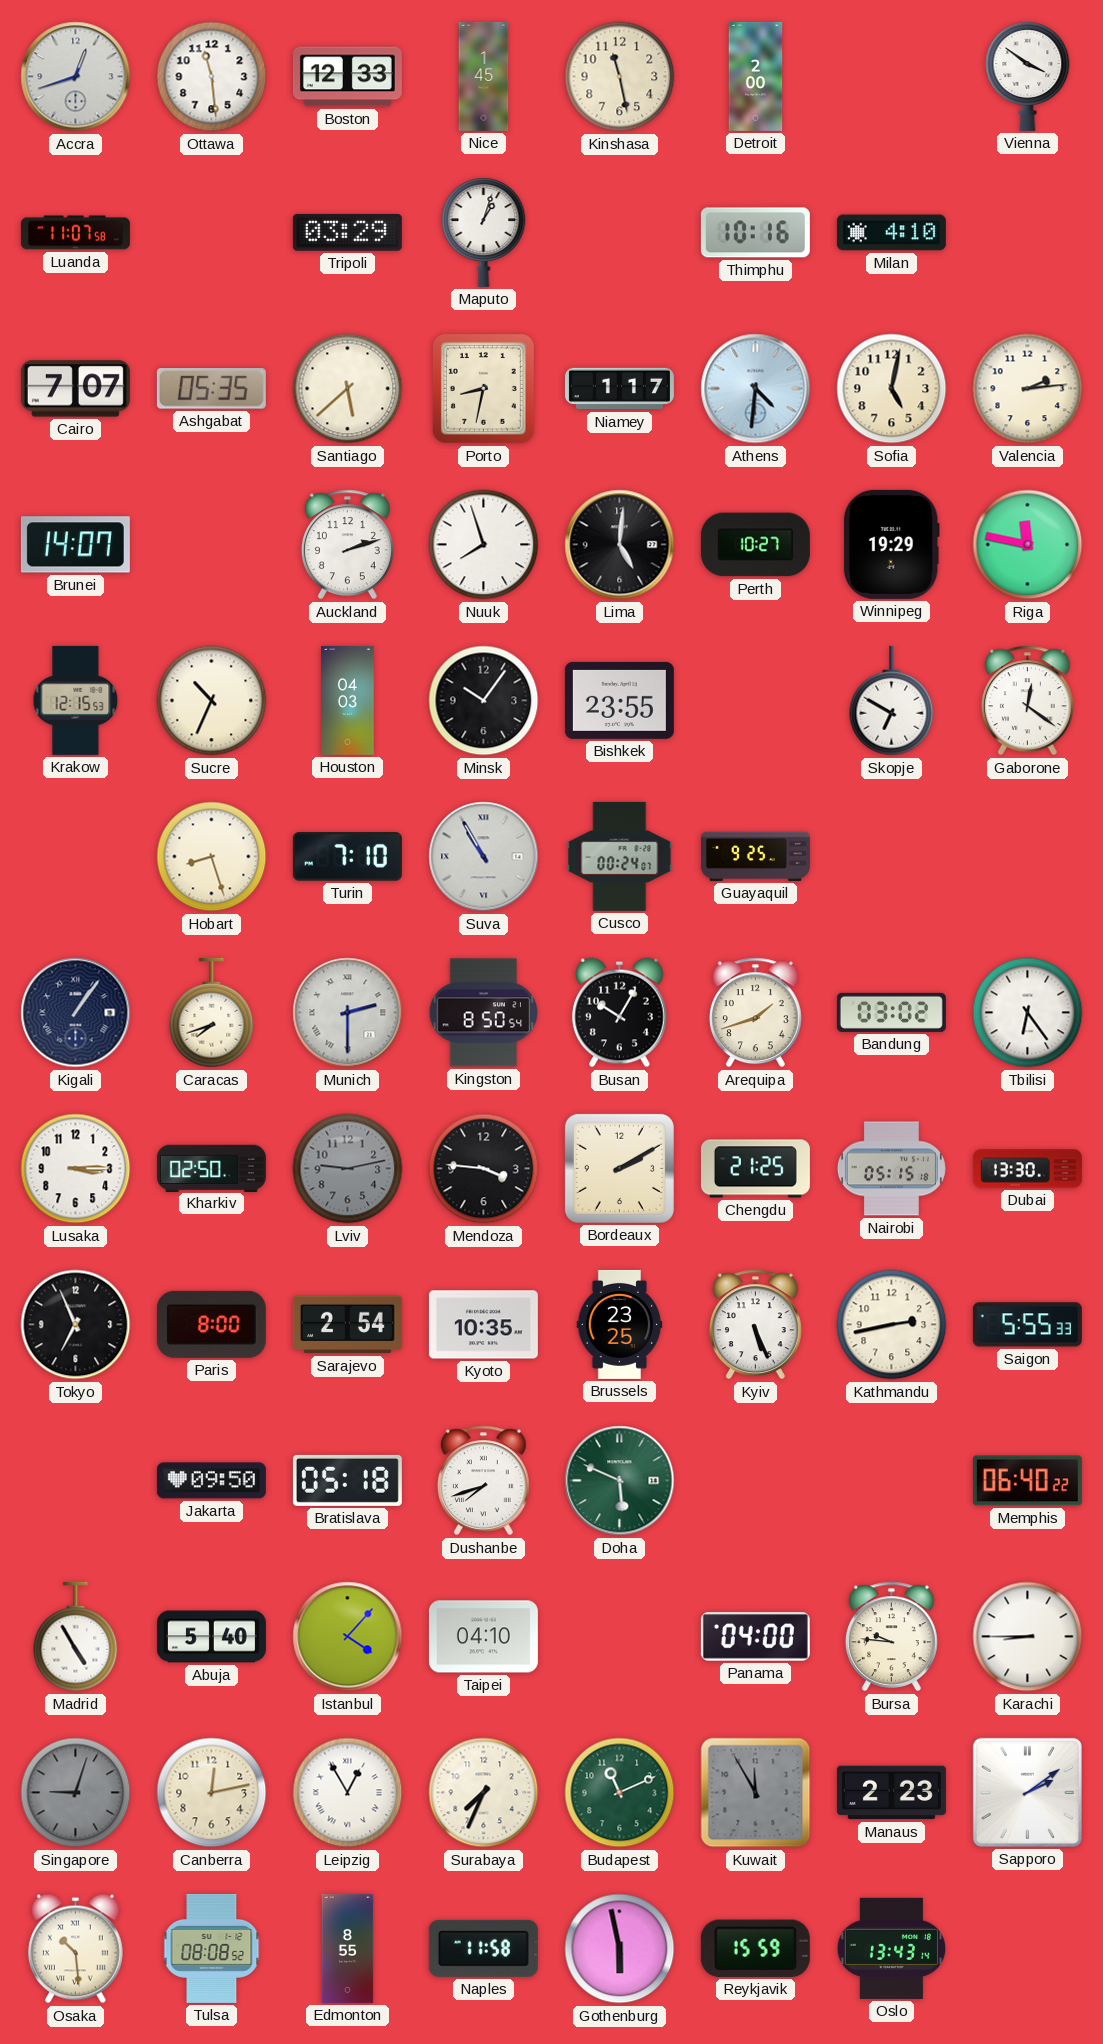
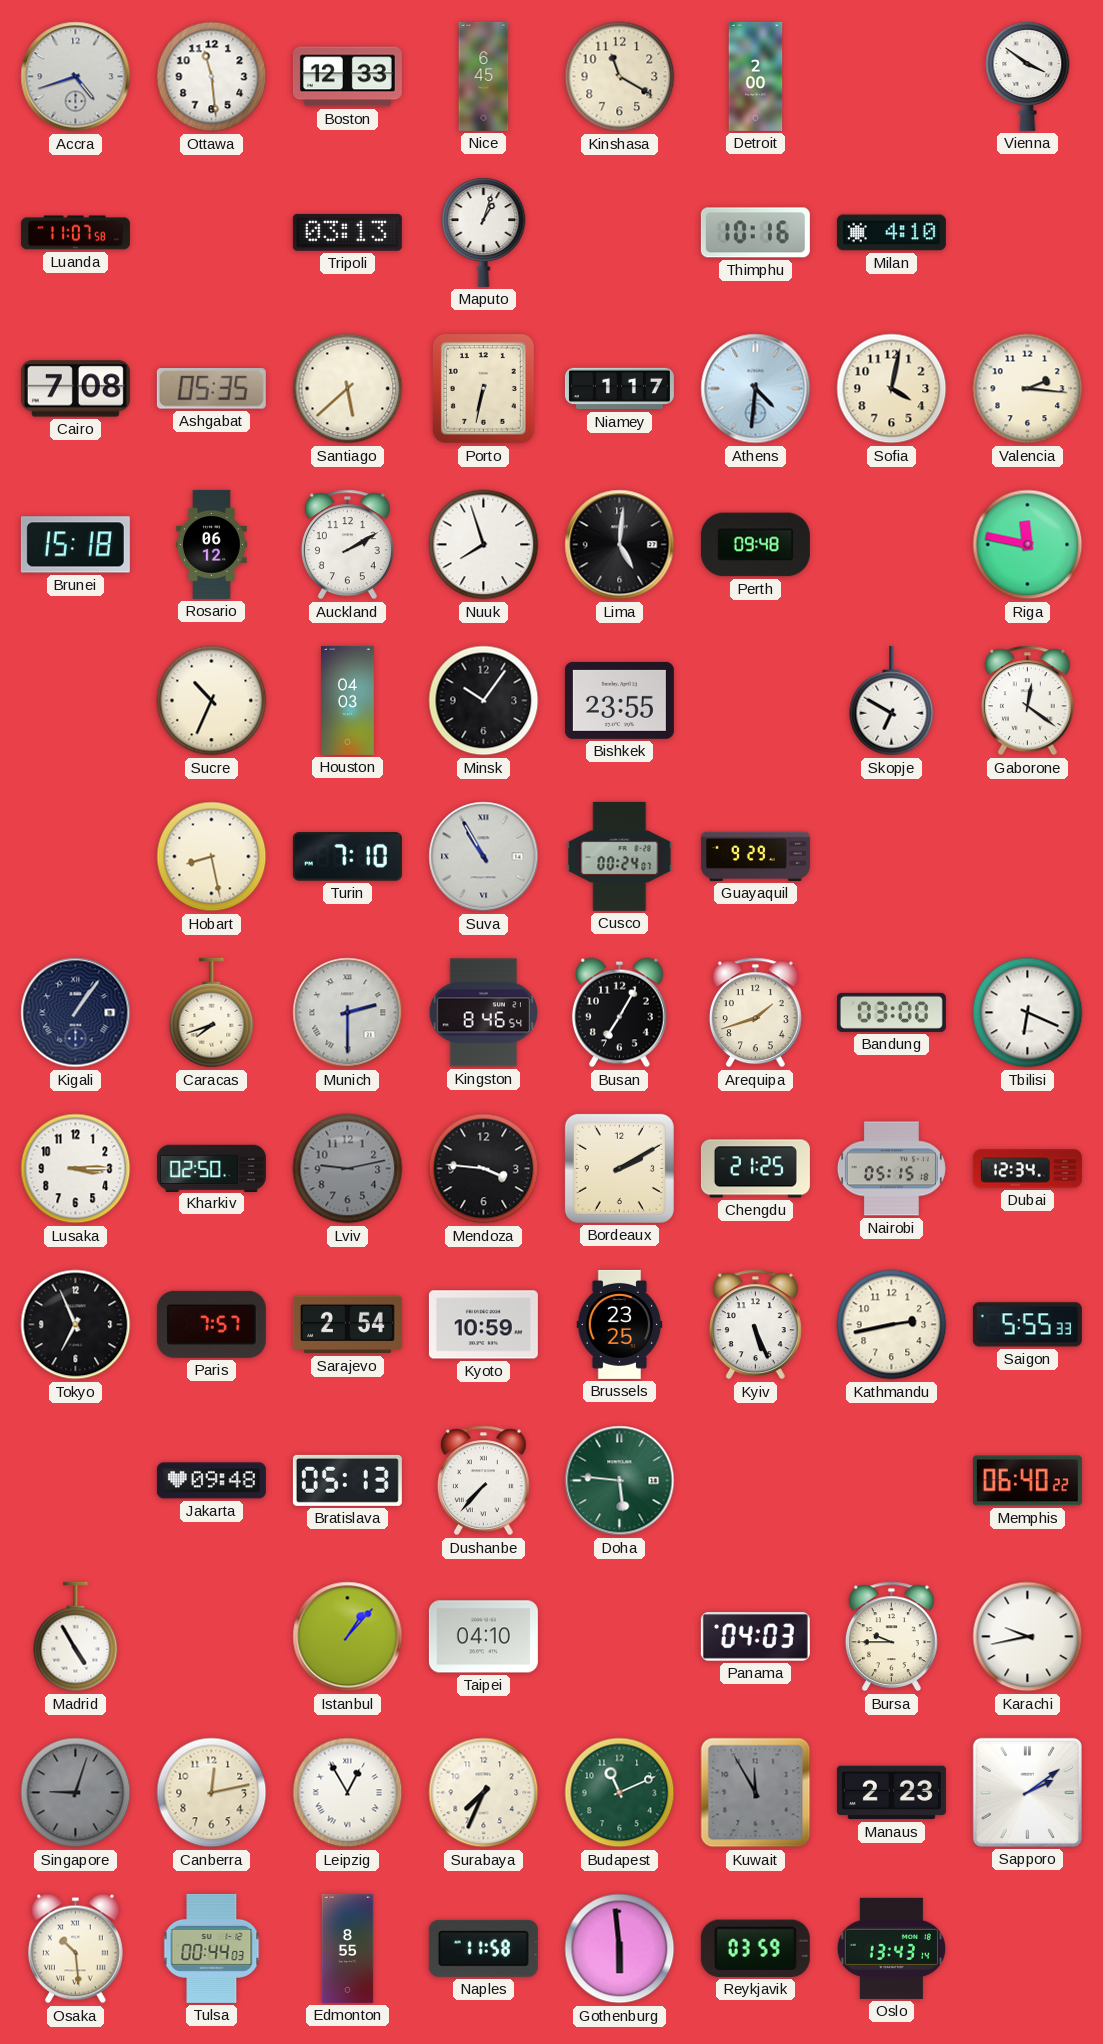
Accra: 12:42 -> 4:42
Nice: 1:45 -> 6:45
Kinshasa: 11:28 -> 11:20
Tripoli: 03:29 -> 03:13
Cairo: 7:07 -> 7:08
Porto: 8:32 -> 6:32
Sofia: 5:02 -> 4:02
Valencia: 2:14 -> 2:16
Brunei: 14:07 -> 15:18
Rosario: none -> 06:12
Auckland: 2:12 -> 2:10
Perth: 10:27 -> 09:48
Winnipeg: 19:29 -> none
Krakow: 12:15 -> none
Hobart: 8:27 -> 8:28
Guayaquil: 9:25 -> 9:29
Kingston: 8:50 -> 8:46
Busan: 10:05 -> 7:05
Bandung: 03:02 -> 03:00
Tbilisi: 6:24 -> 6:19
Dubai: 13:30 -> 12:34
Paris: 8:00 -> 7:57
Kyoto: 10:35 -> 10:59
Jakarta: 09:50 -> 09:48
Bratislava: 05:18 -> 05:13
Dushanbe: 7:42 -> 7:37
Doha: 5:49 -> 5:46
Abuja: 5:40 -> none
Istanbul: 4:07 -> 1:07
Panama: 04:00 -> 04:03
Bursa: 9:46 -> 9:45
Karachi: 8:45 -> 9:43
Tulsa: 08:08 -> 00:44
Gothenburg: 5:58 -> 5:59
Reykjavik: 15:59 -> 03:59
